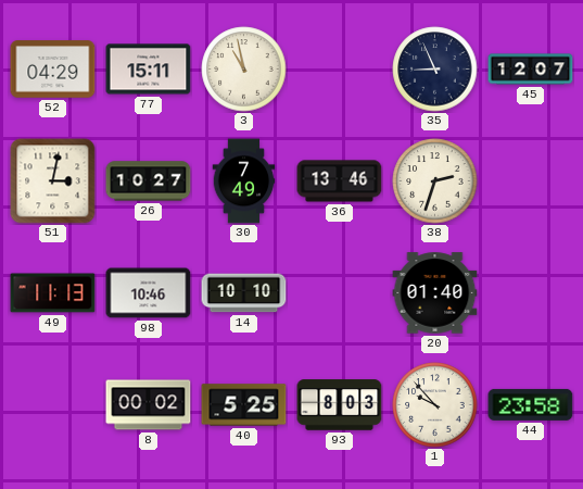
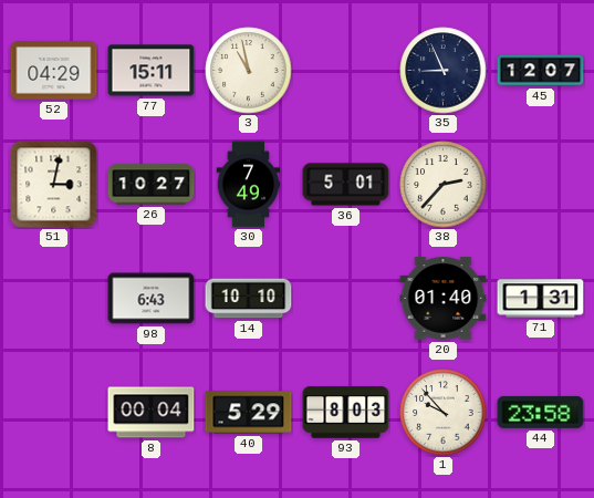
36: 13:46 -> 5:01
38: 2:33 -> 2:37
49: 11:13 -> none
98: 10:46 -> 6:43
71: none -> 1:31
8: 00:02 -> 00:04
40: 5:25 -> 5:29
